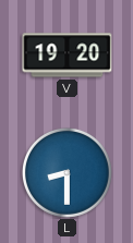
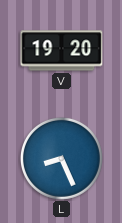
L: 8:30 -> 8:26
